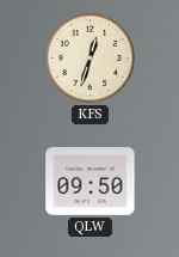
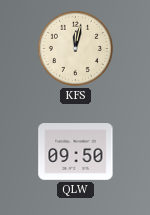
KFS: 12:33 -> 12:02
